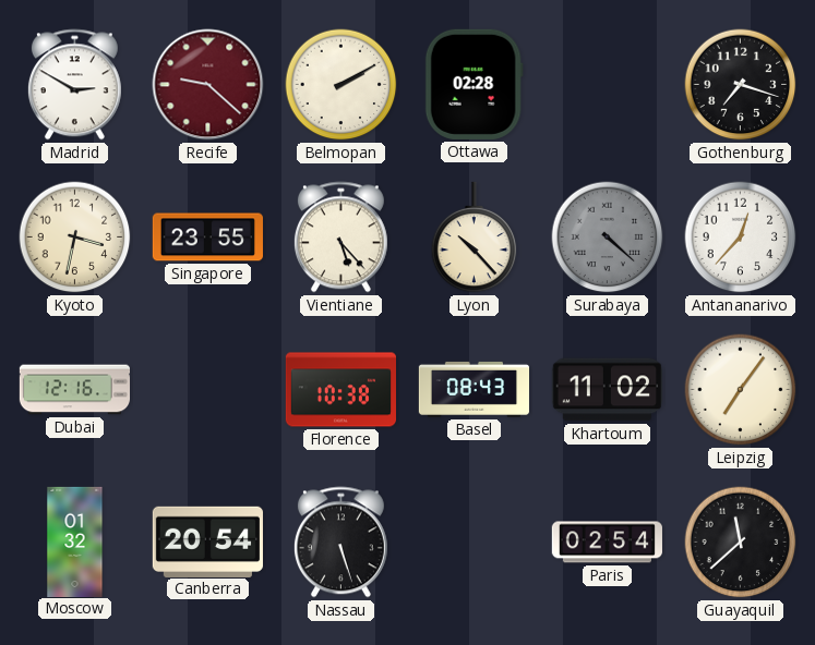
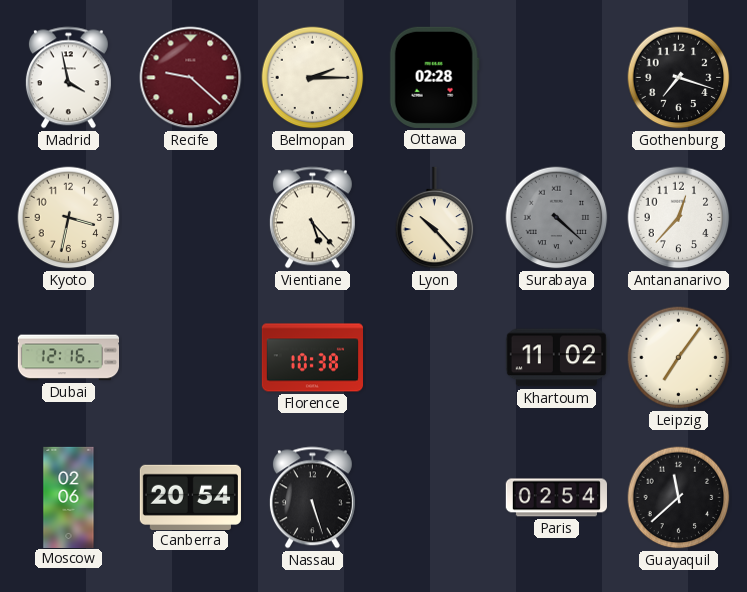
Madrid: 2:50 -> 3:58
Belmopan: 2:10 -> 2:15
Singapore: 23:55 -> none
Basel: 08:43 -> none
Moscow: 01:32 -> 02:06
